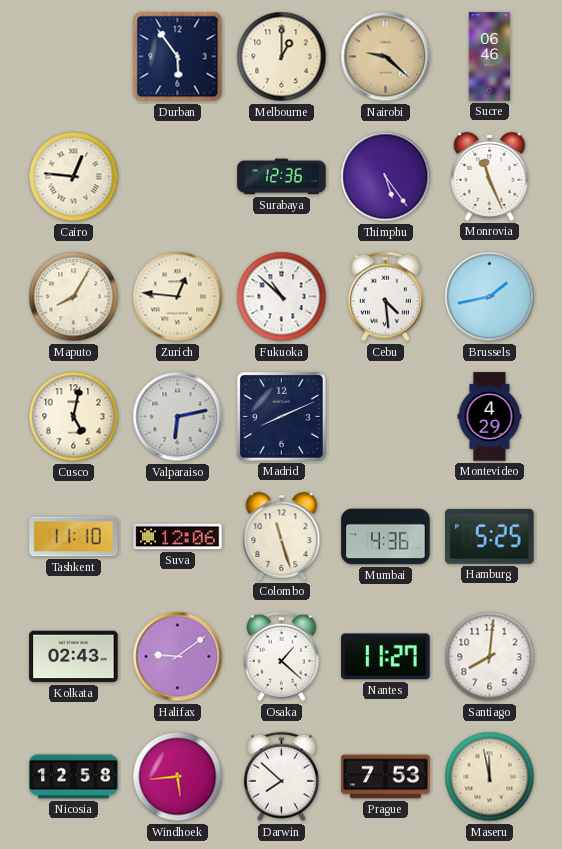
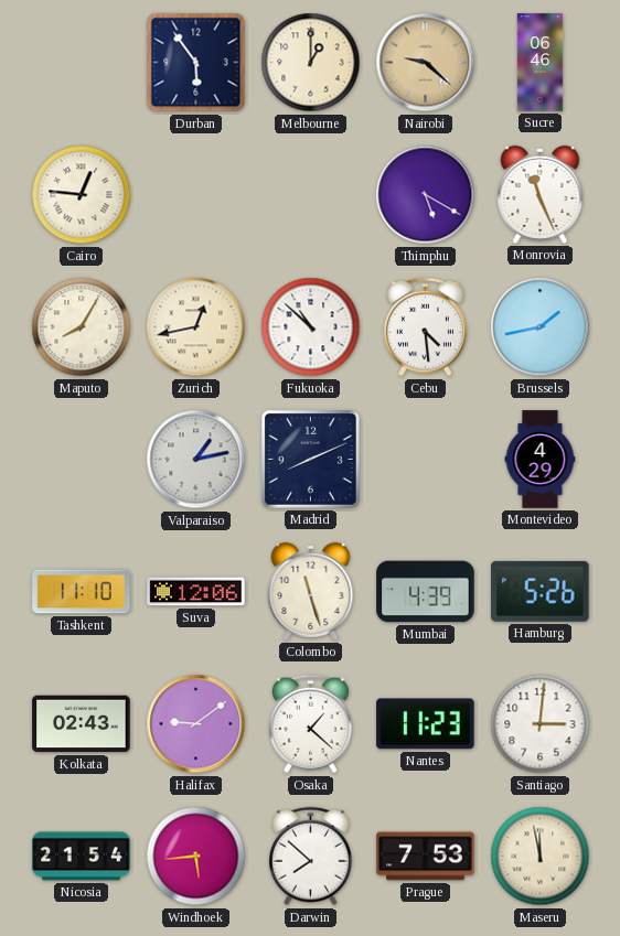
Surabaya: 12:36 -> none
Thimphu: 5:24 -> 5:20
Zurich: 12:46 -> 12:43
Cusco: 5:02 -> none
Valparaiso: 6:13 -> 1:13
Mumbai: 4:36 -> 4:39
Hamburg: 5:25 -> 5:26
Nantes: 11:27 -> 11:23
Santiago: 8:01 -> 3:01
Nicosia: 12:58 -> 21:54
